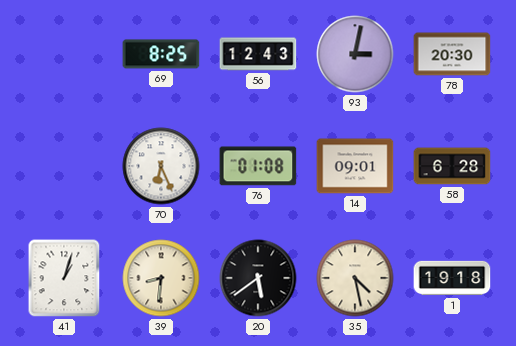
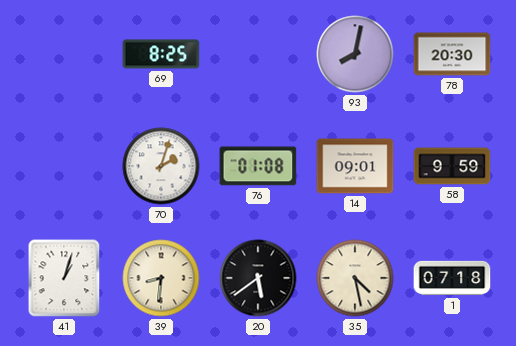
56: 12:43 -> none
93: 3:02 -> 8:02
70: 6:26 -> 2:03
58: 6:28 -> 9:59
1: 19:18 -> 07:18
